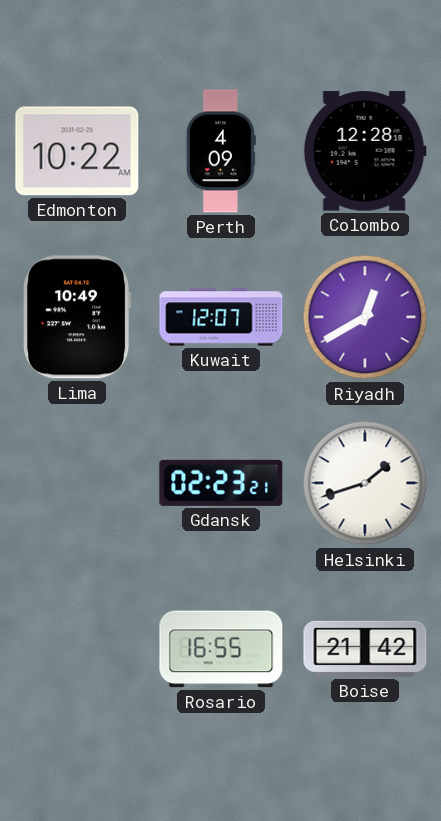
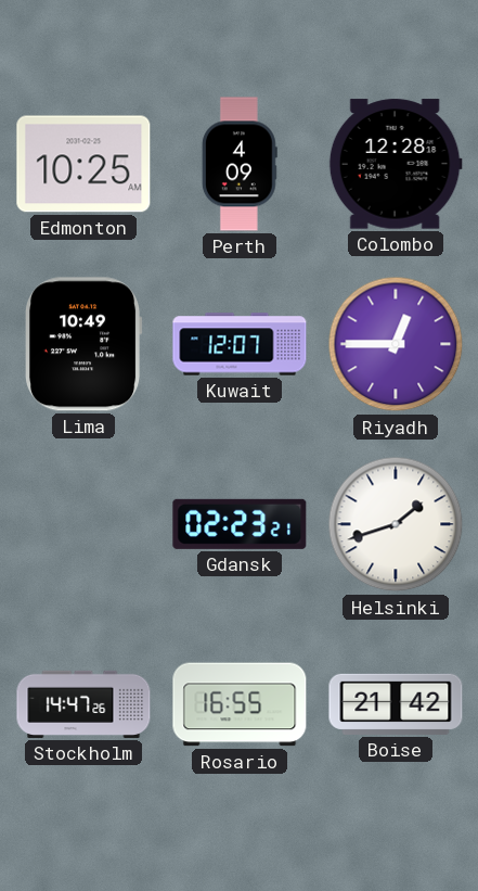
Edmonton: 10:22 -> 10:25
Riyadh: 12:40 -> 12:45
Stockholm: none -> 14:47
